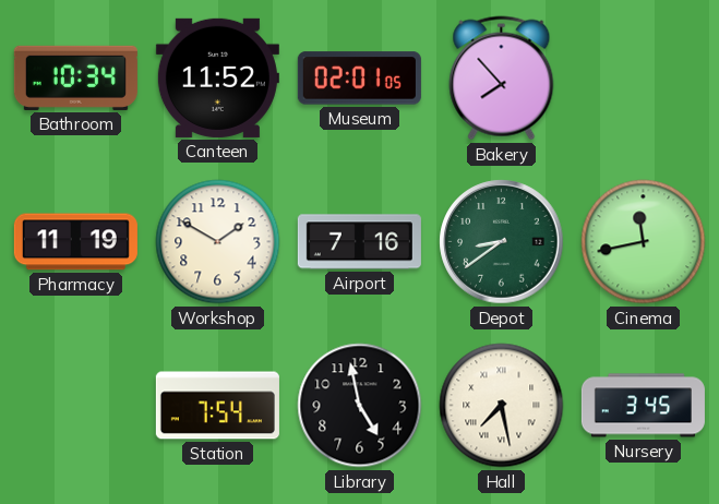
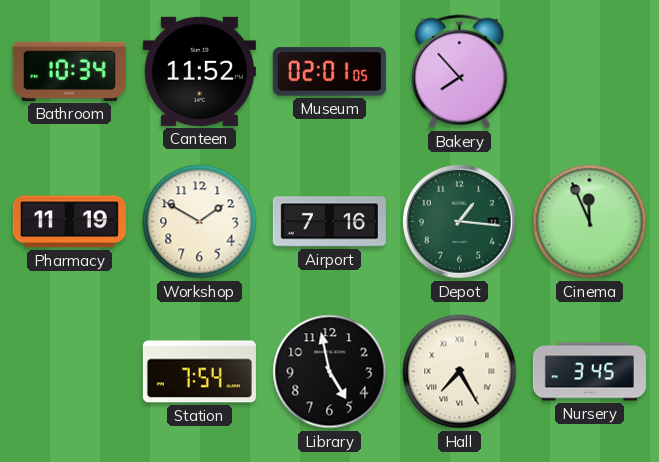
Depot: 8:39 -> 1:16
Cinema: 11:43 -> 11:56
Hall: 7:28 -> 7:25
